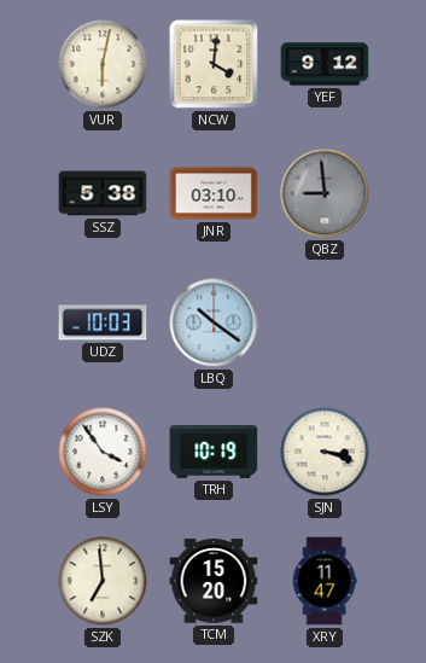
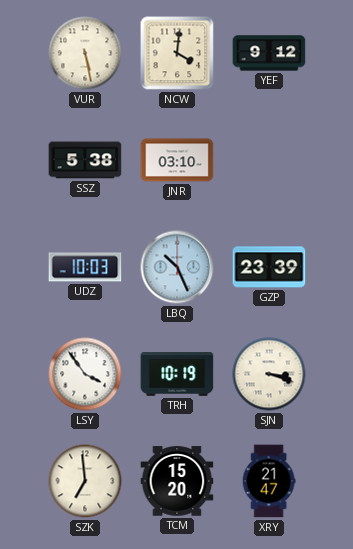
VUR: 6:02 -> 5:28
QBZ: 8:59 -> none
LBQ: 10:21 -> 10:26
GZP: none -> 23:39
XRY: 11:47 -> 21:47
